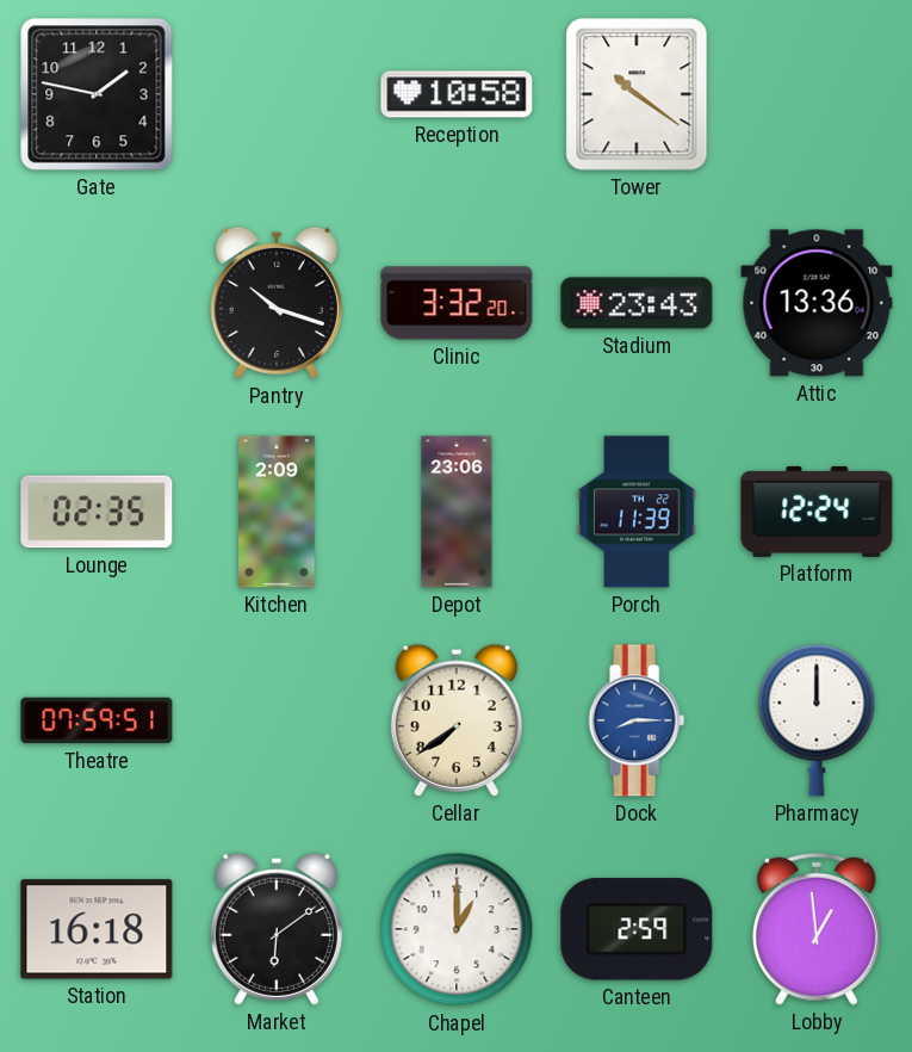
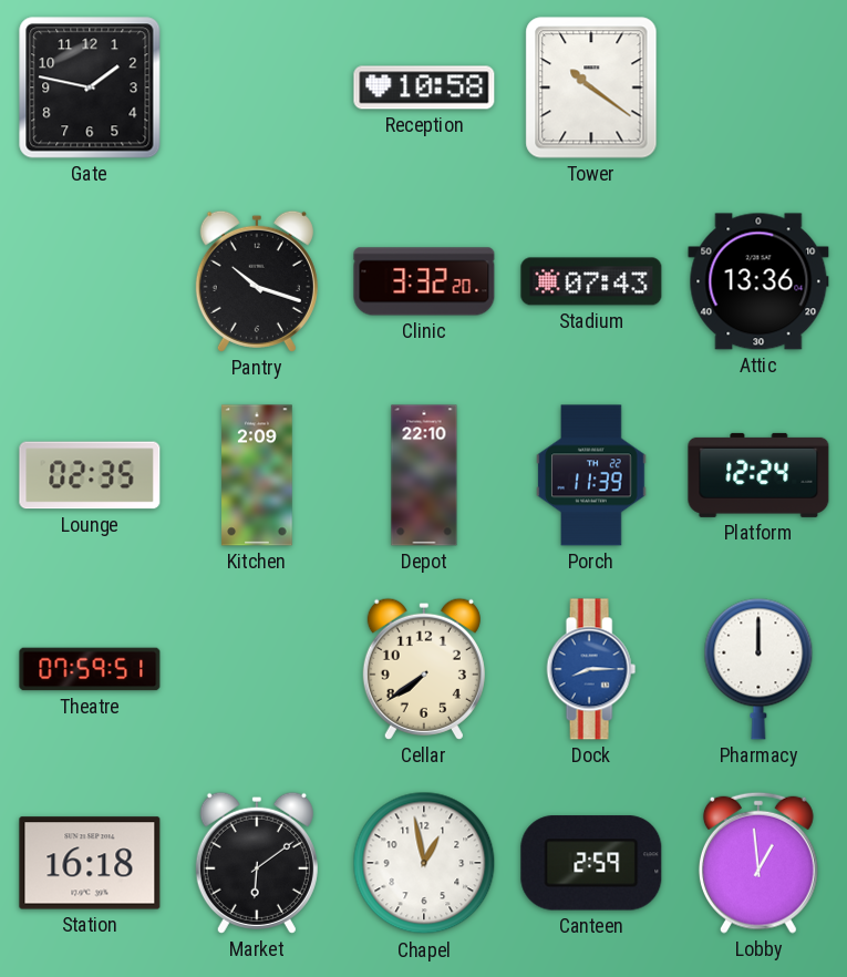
Stadium: 23:43 -> 07:43
Depot: 23:06 -> 22:10
Chapel: 1:00 -> 12:58
